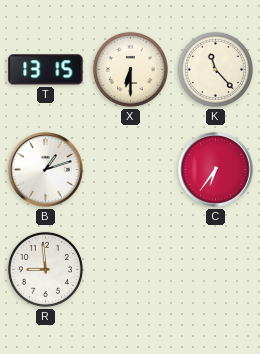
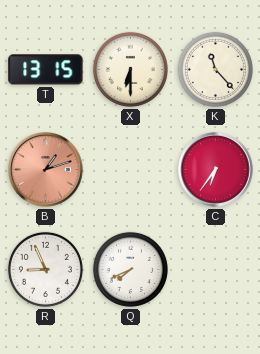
B dial: white -> salmon
R: 8:59 -> 8:56
Q: none -> 7:41
